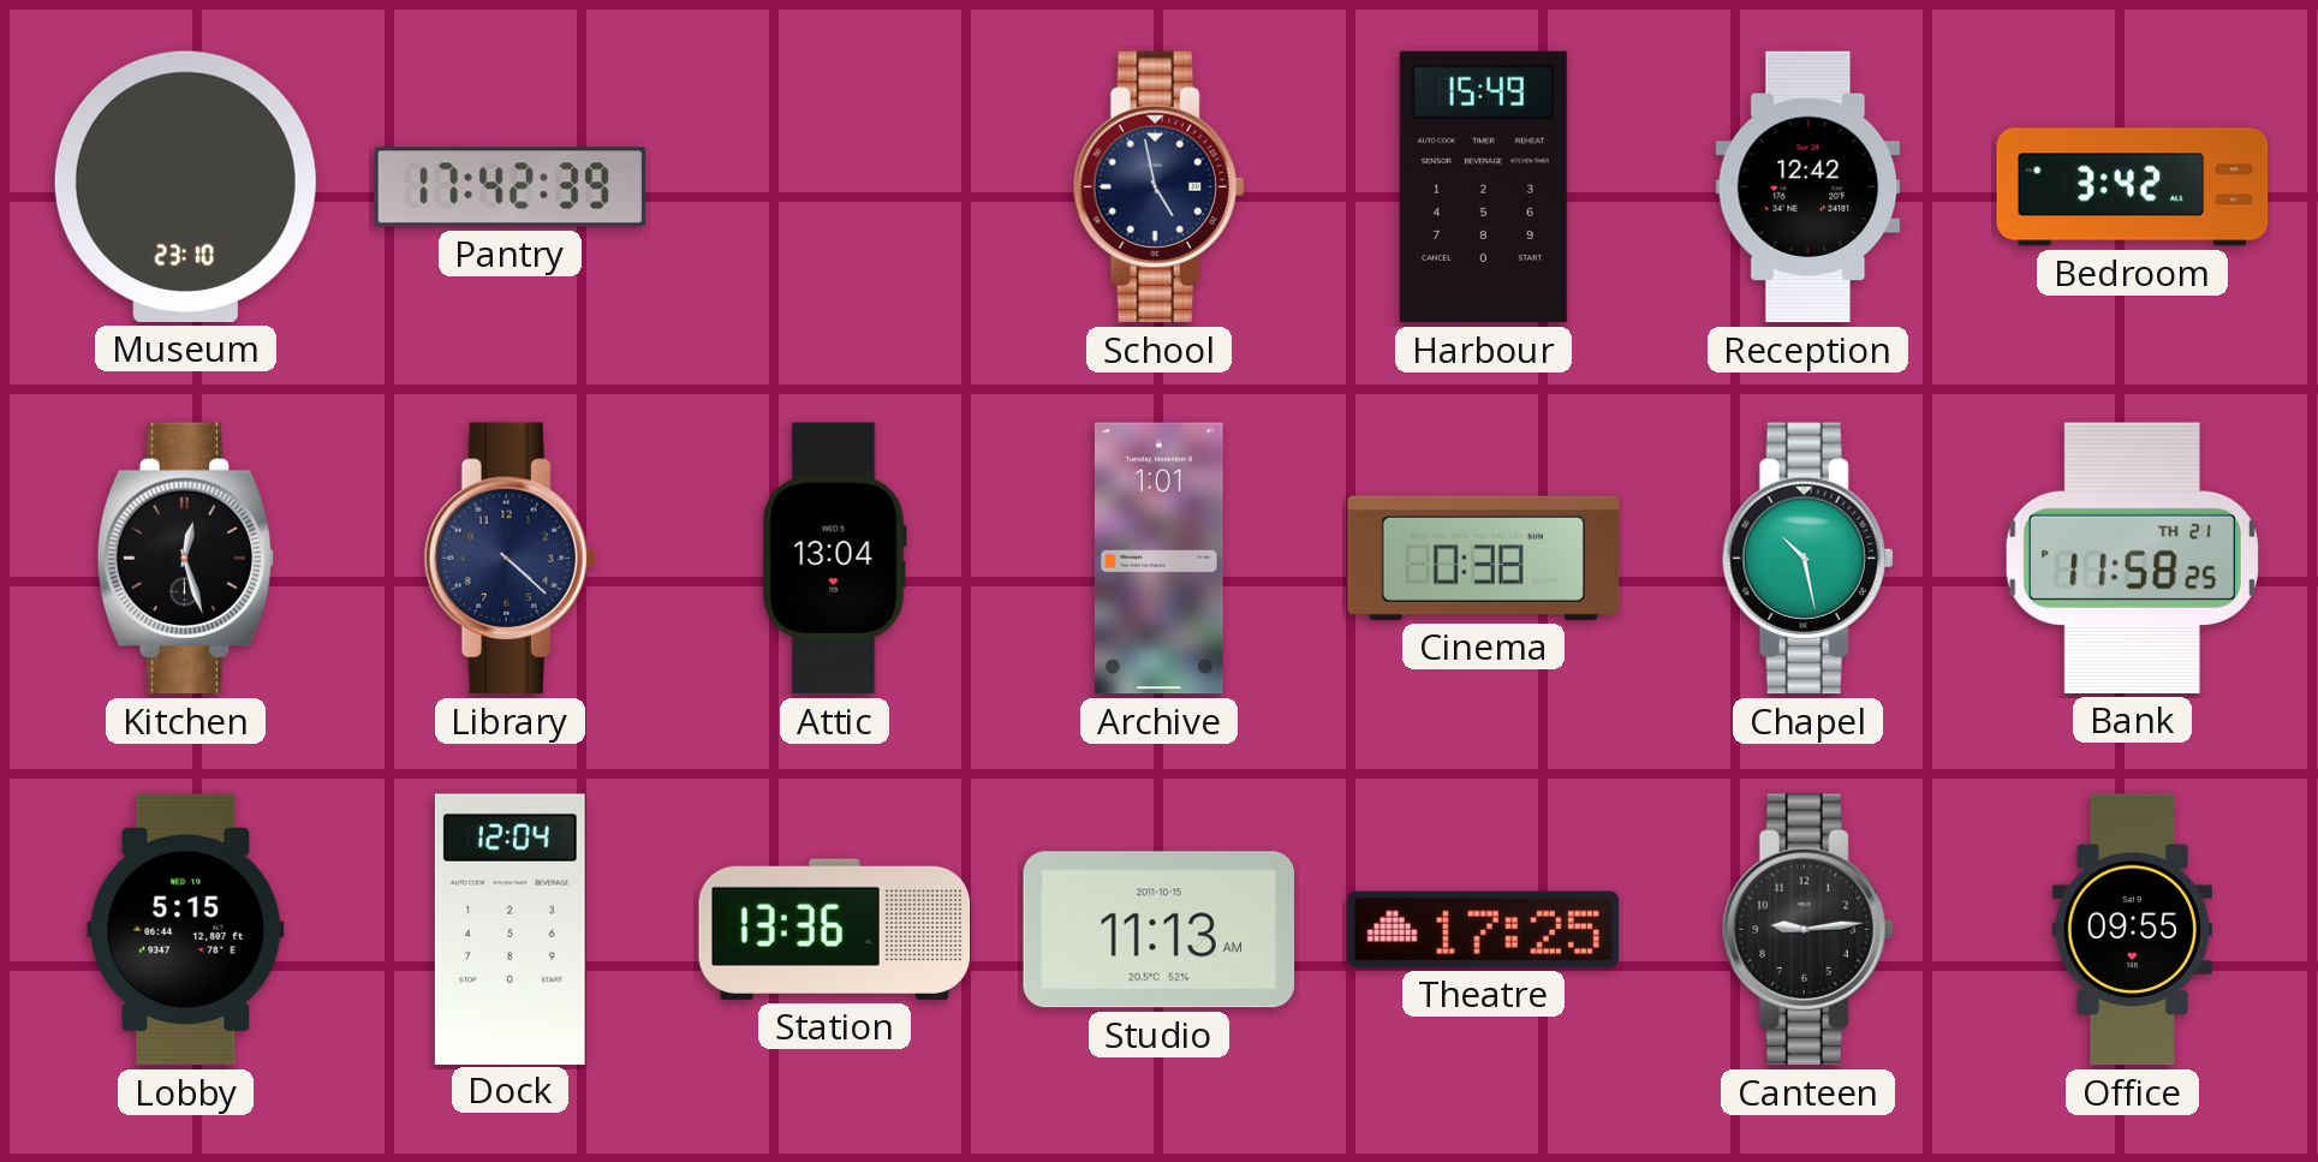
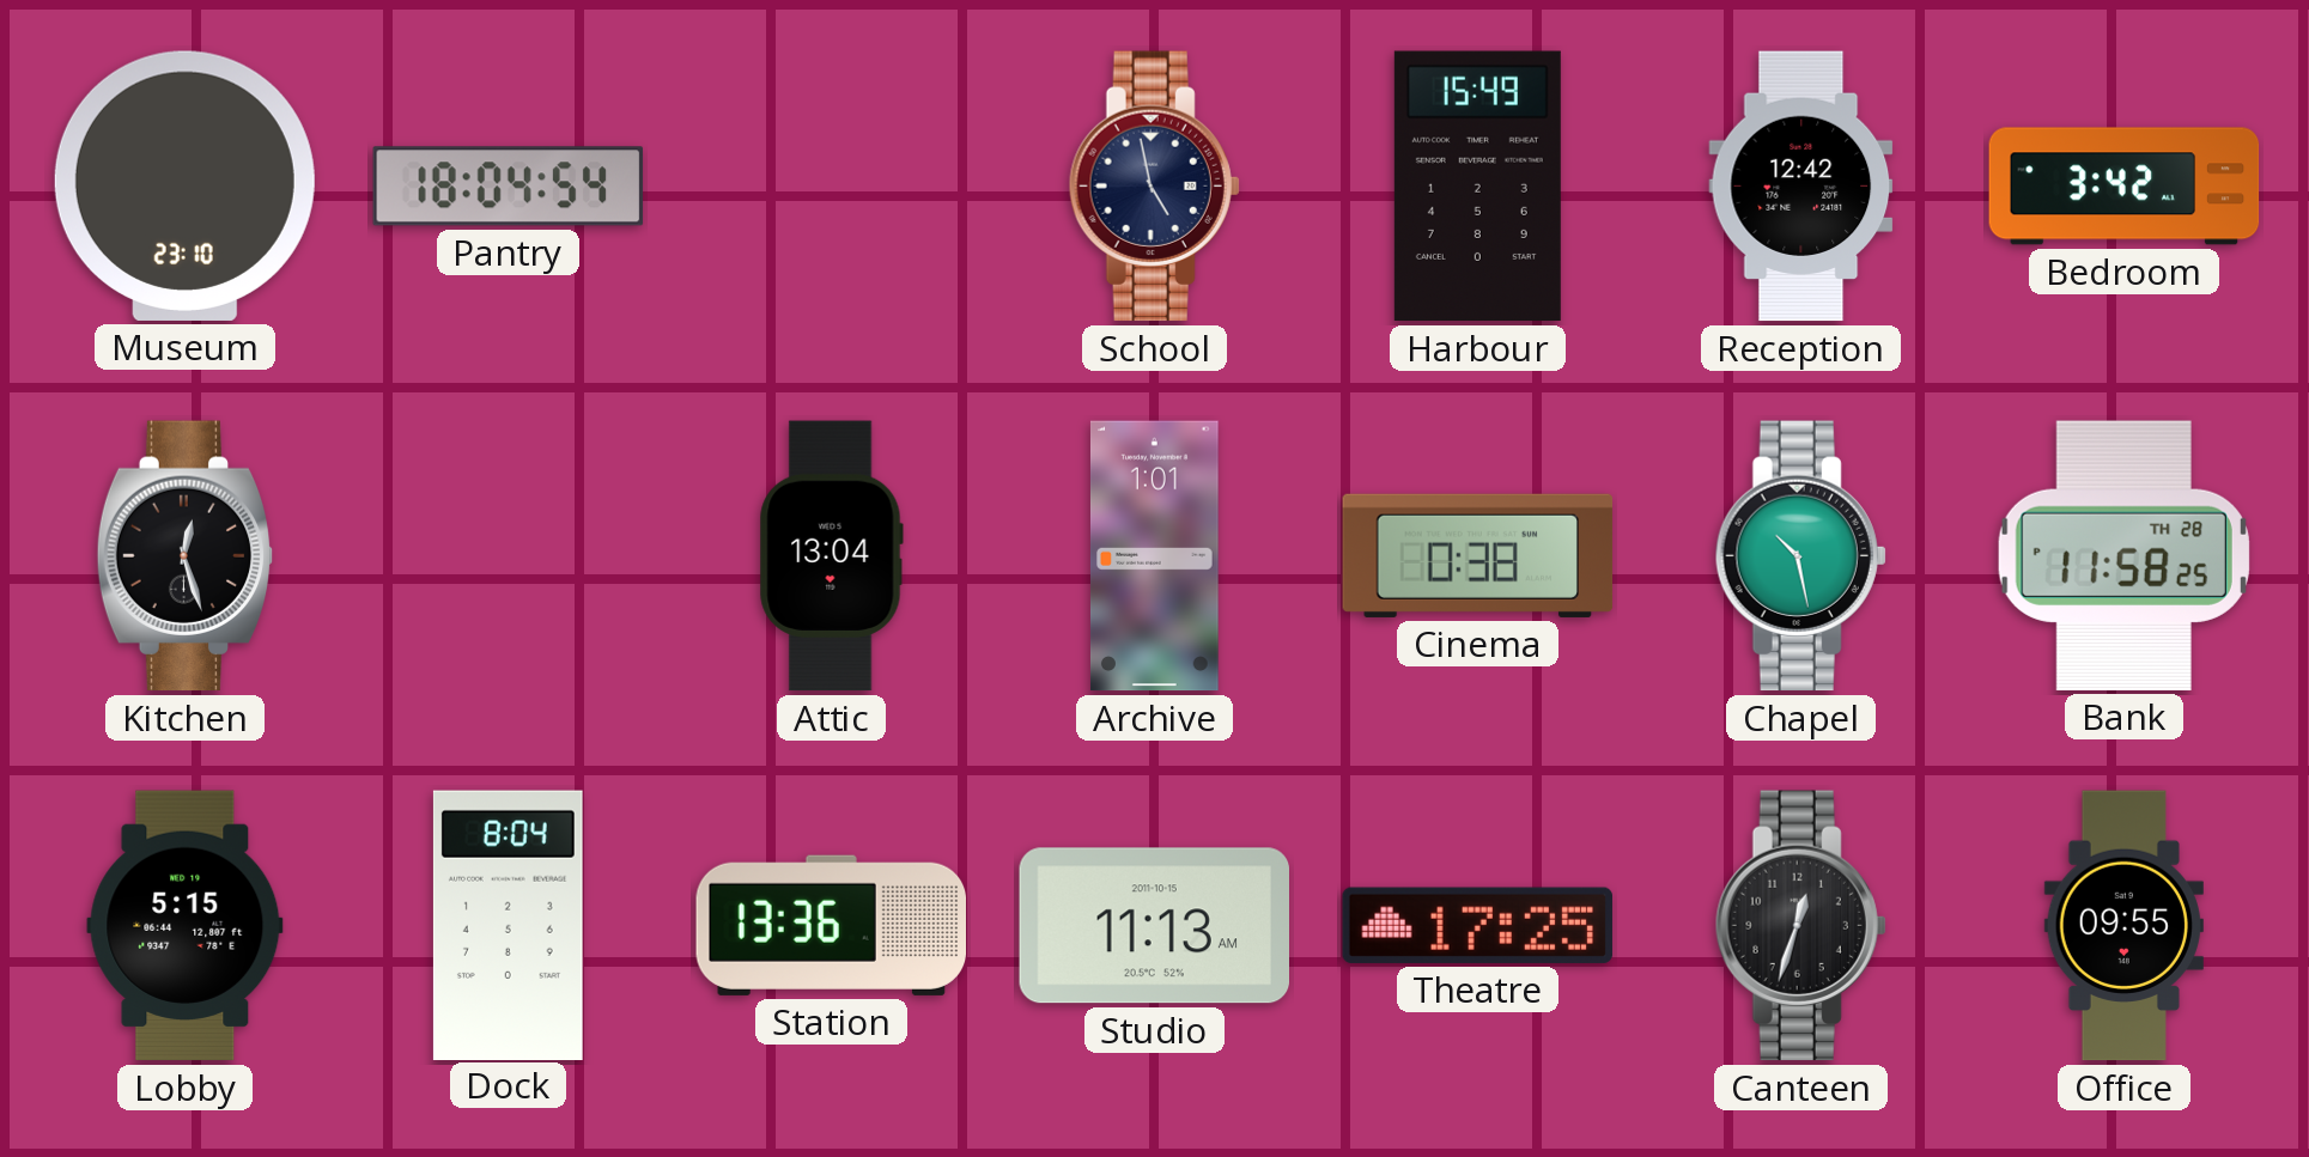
Pantry: 17:42 -> 18:04
Library: 4:22 -> none
Bank date: TH 21 -> TH 28
Dock: 12:04 -> 8:04
Canteen: 9:14 -> 12:33
